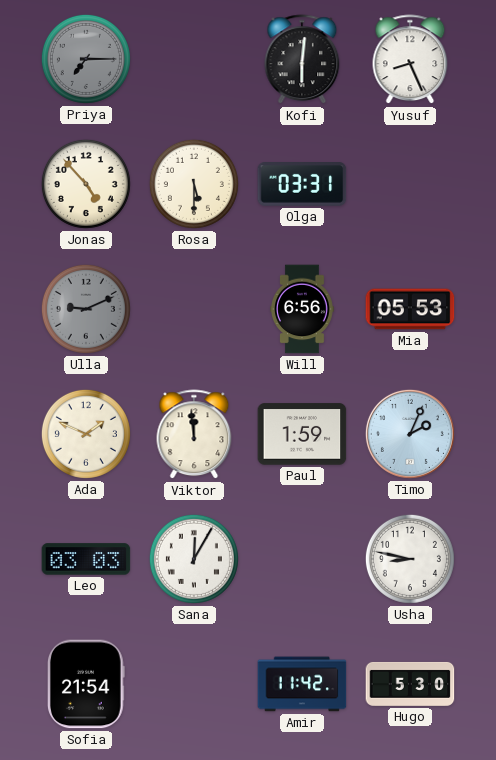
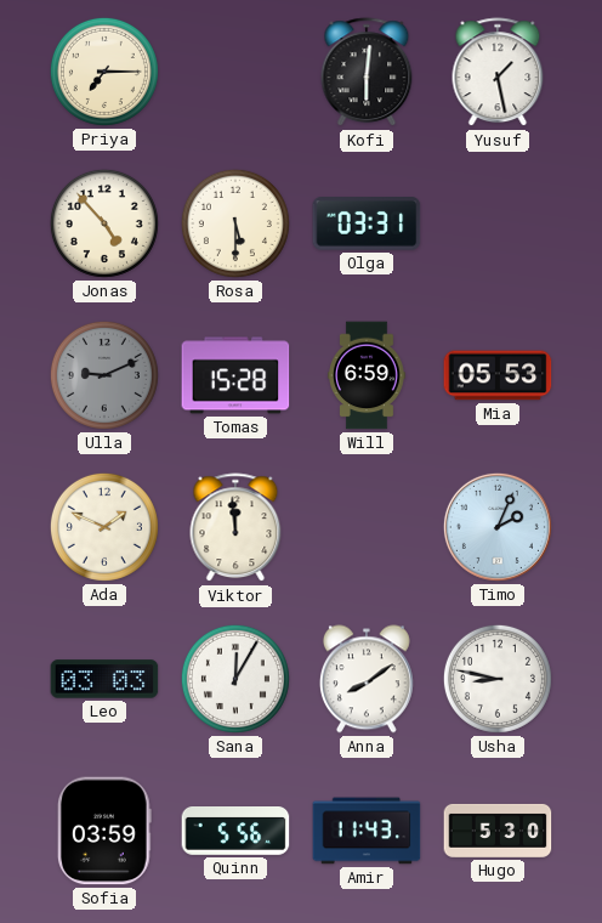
Priya dial: grey -> cream
Yusuf: 8:26 -> 1:28
Tomas: none -> 15:28
Will: 6:56 -> 6:59
Paul: 1:59 -> none
Anna: none -> 8:09
Sofia: 21:54 -> 03:59
Quinn: none -> 5:56
Amir: 11:42 -> 11:43
